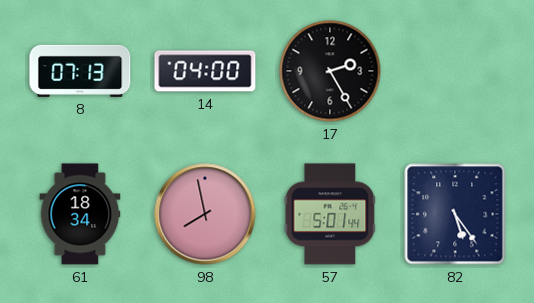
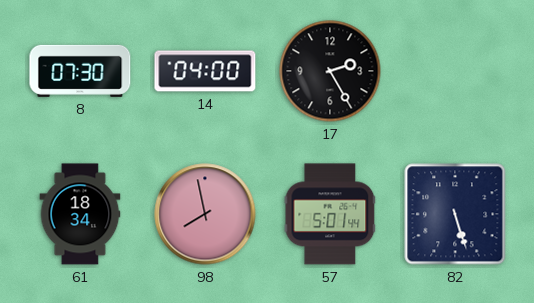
8: 07:13 -> 07:30
82: 5:24 -> 5:27
